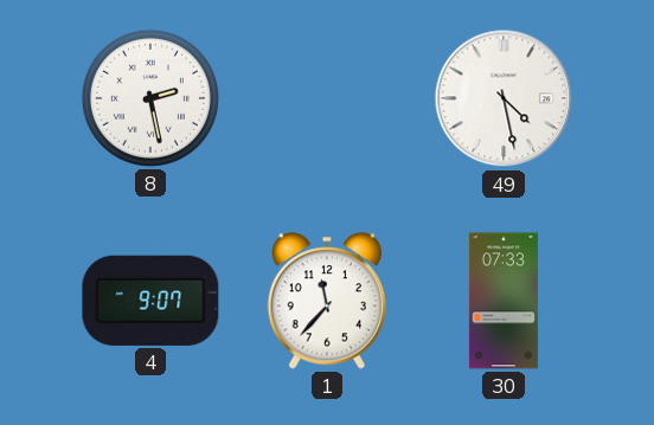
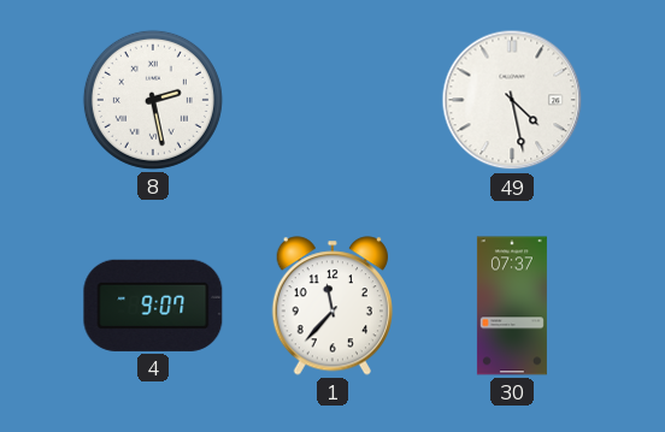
30: 07:33 -> 07:37
